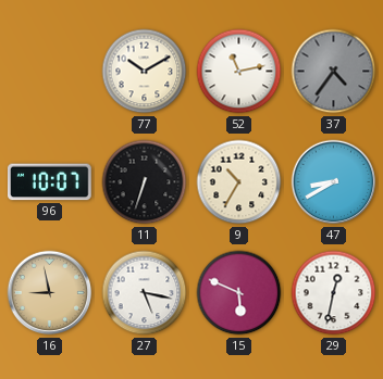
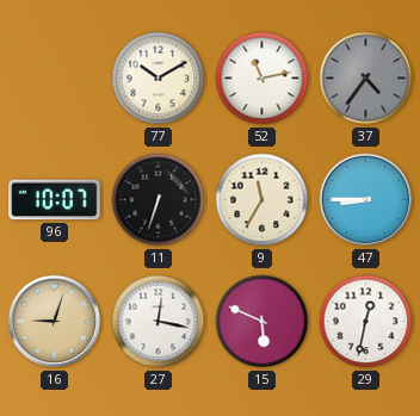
9: 10:35 -> 11:35
47: 8:40 -> 8:45
16: 8:58 -> 9:03
27: 5:17 -> 12:17
